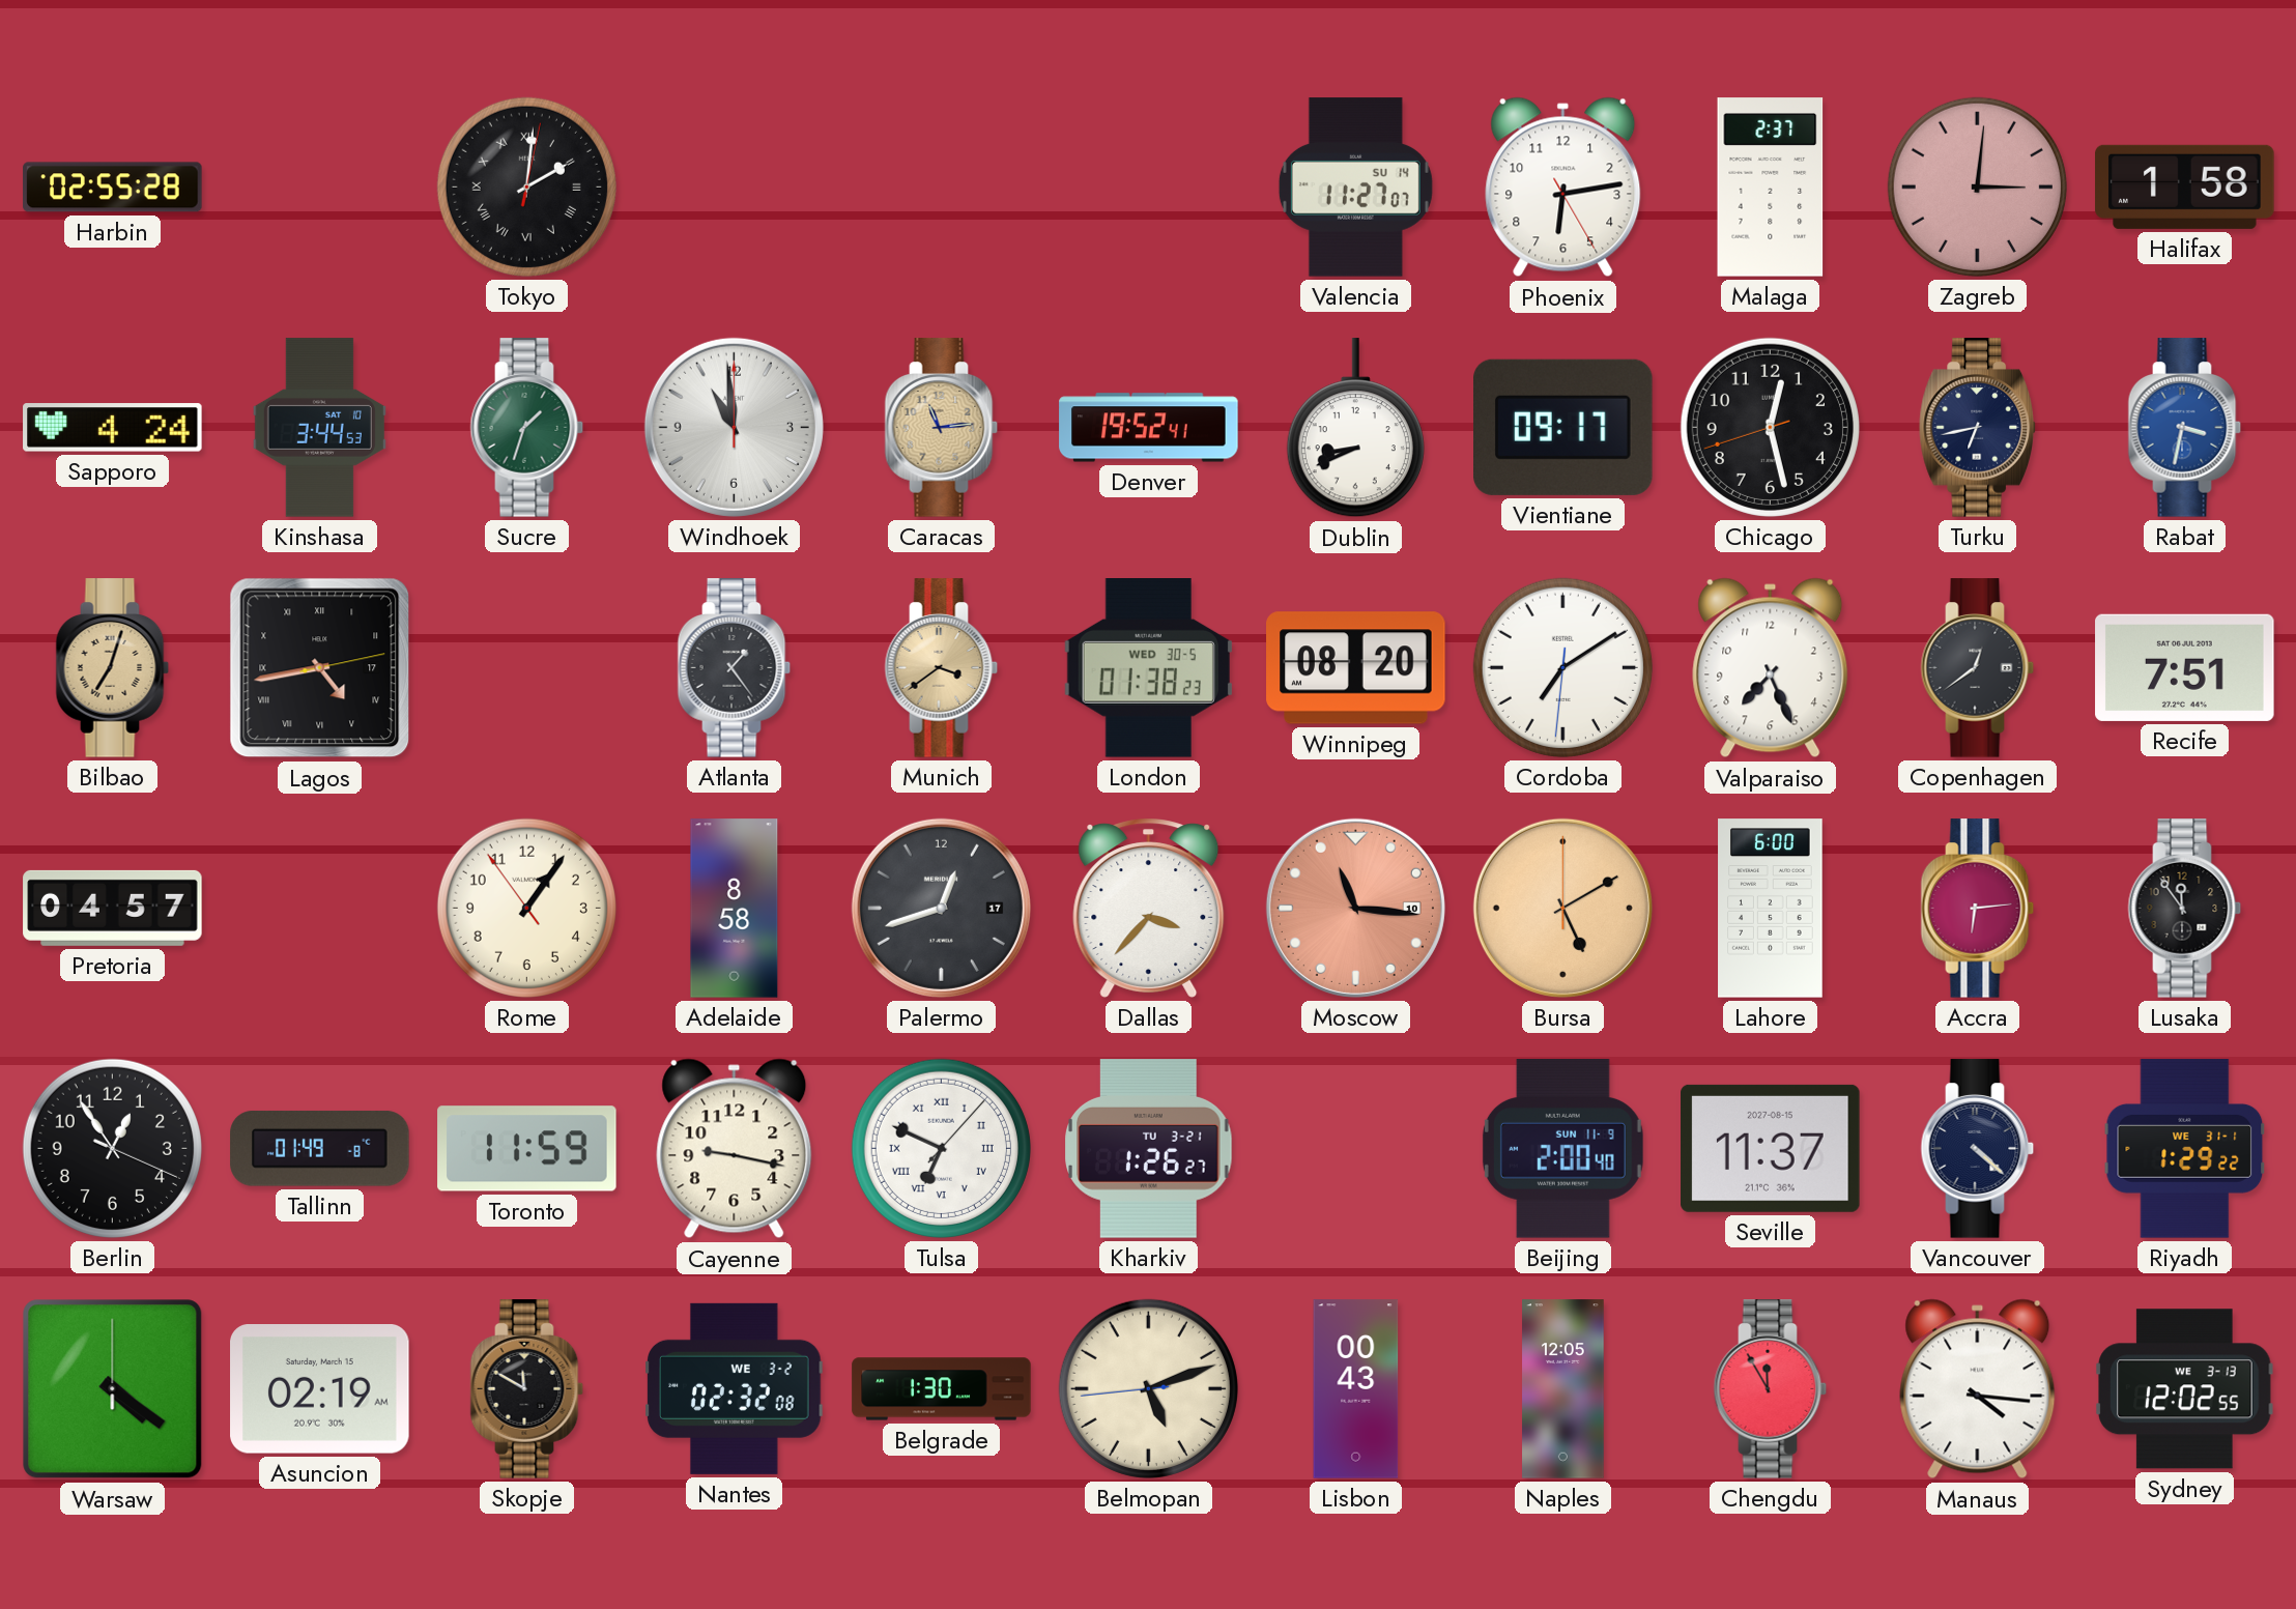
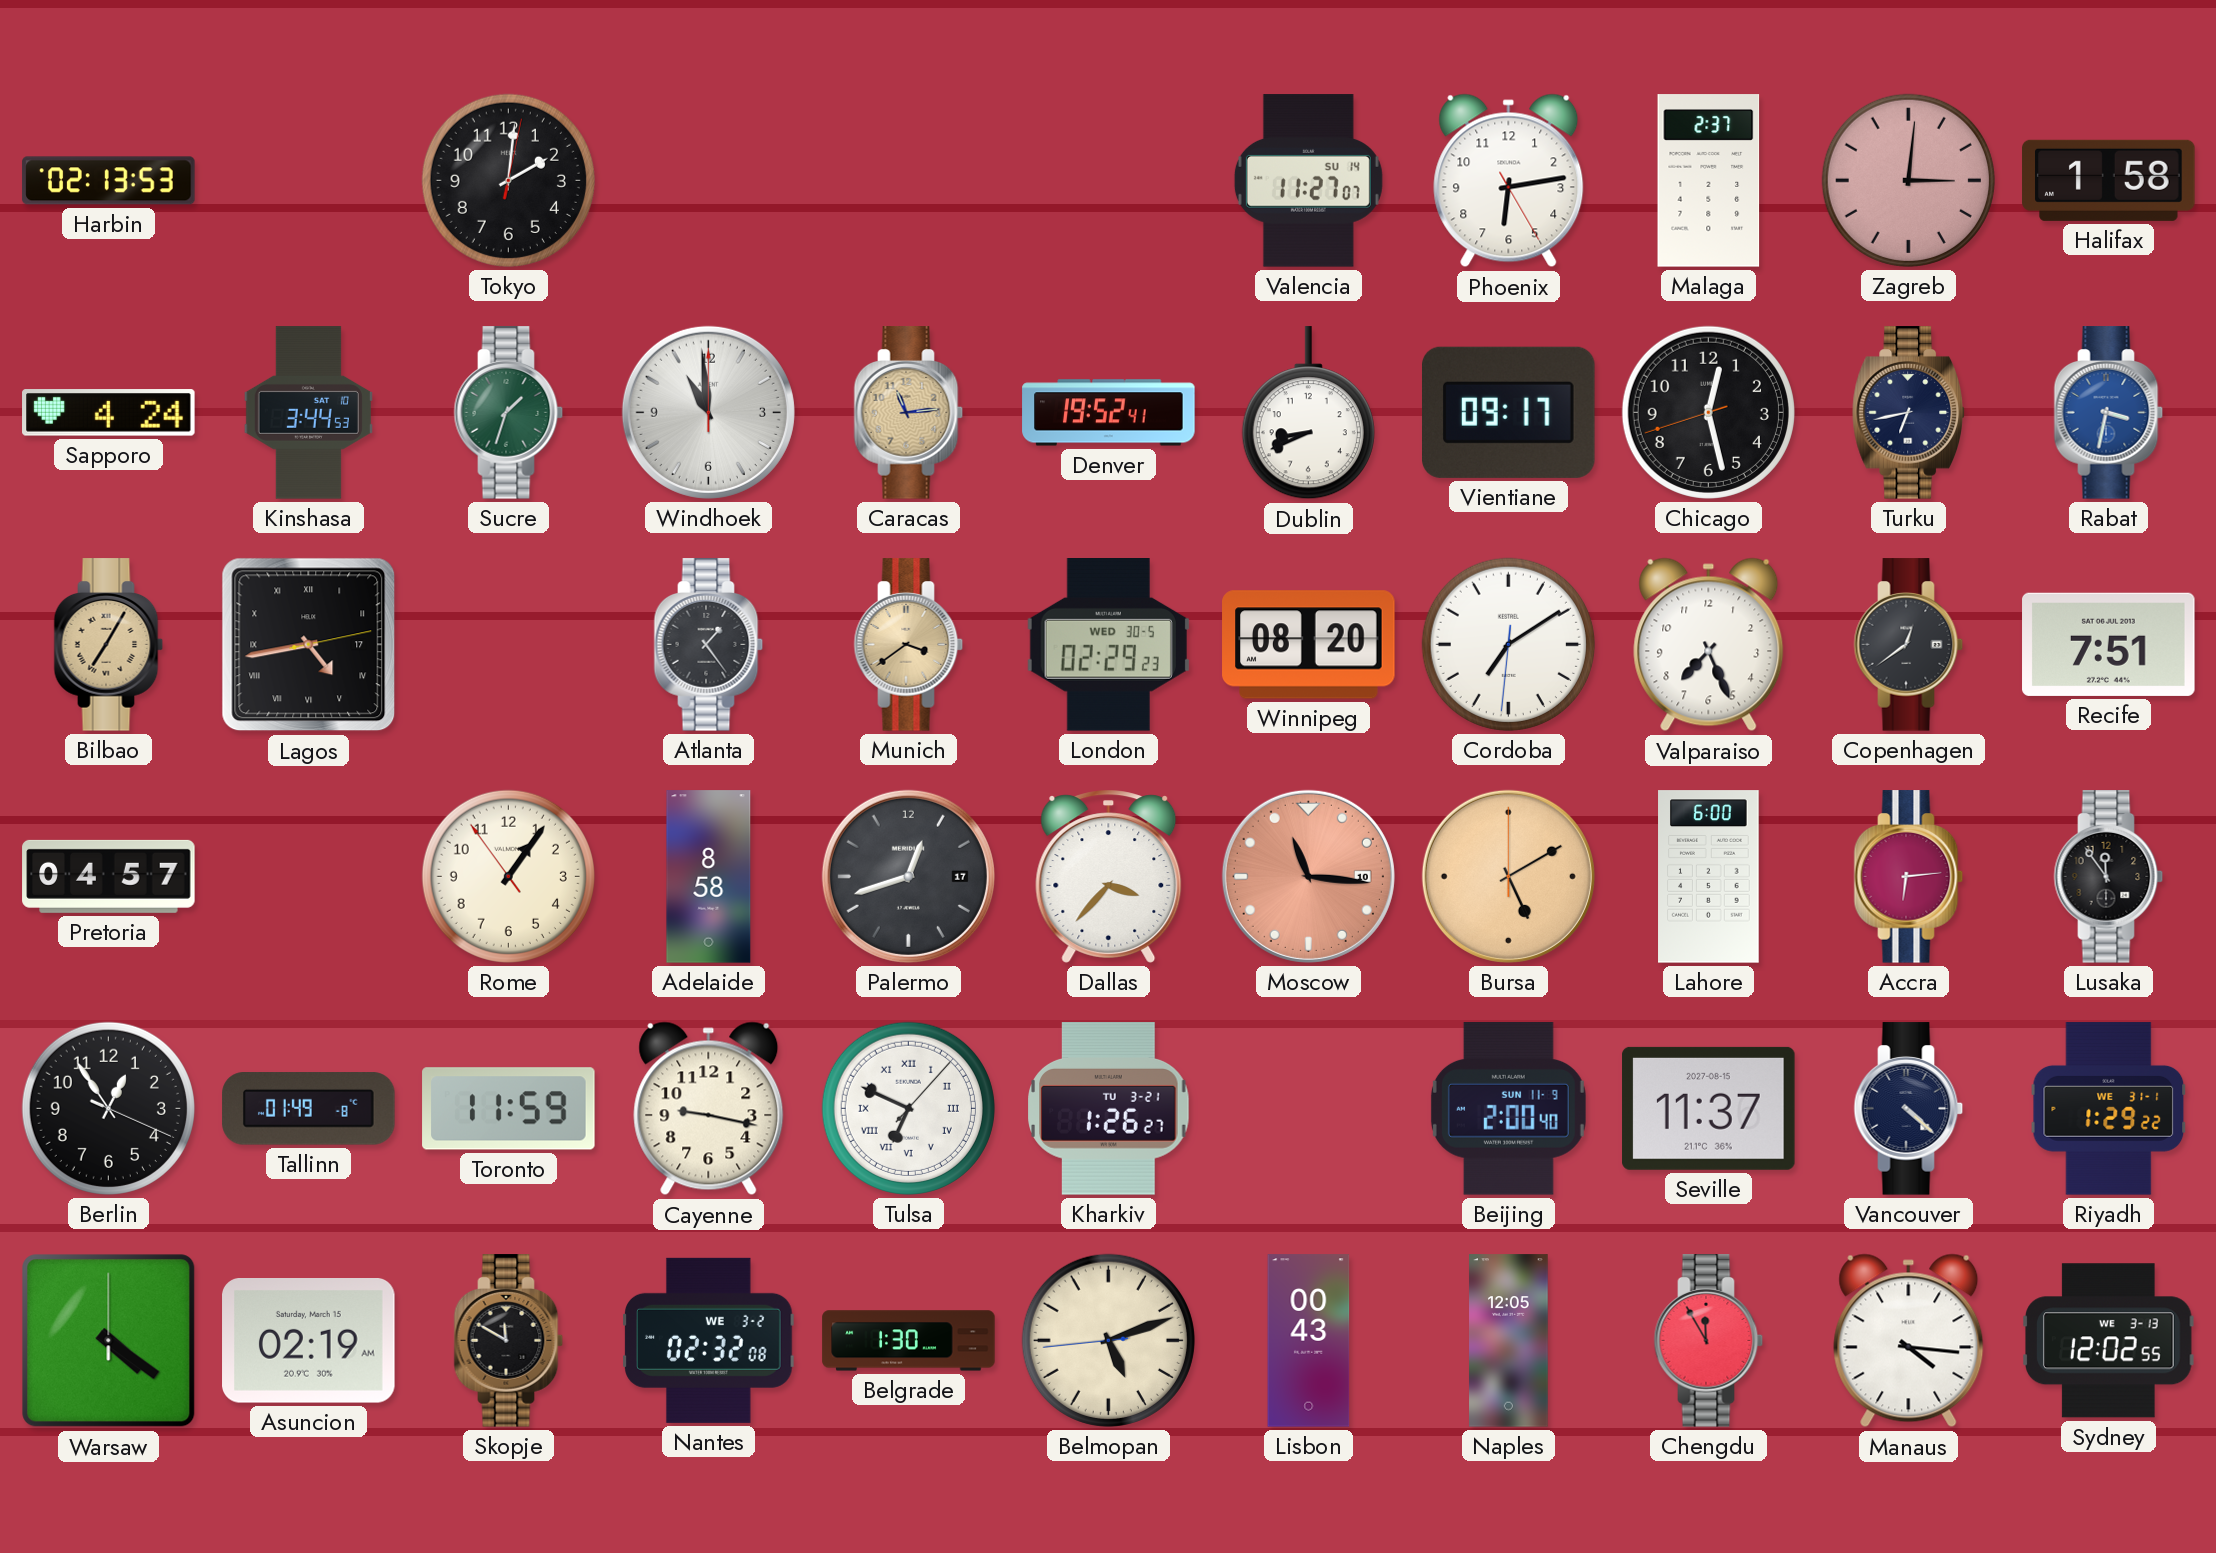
Harbin: 02:55 -> 02:13
Tokyo numerals: Roman -> Arabic
Bilbao: 7:03 -> 7:05
London: 01:38 -> 02:29
